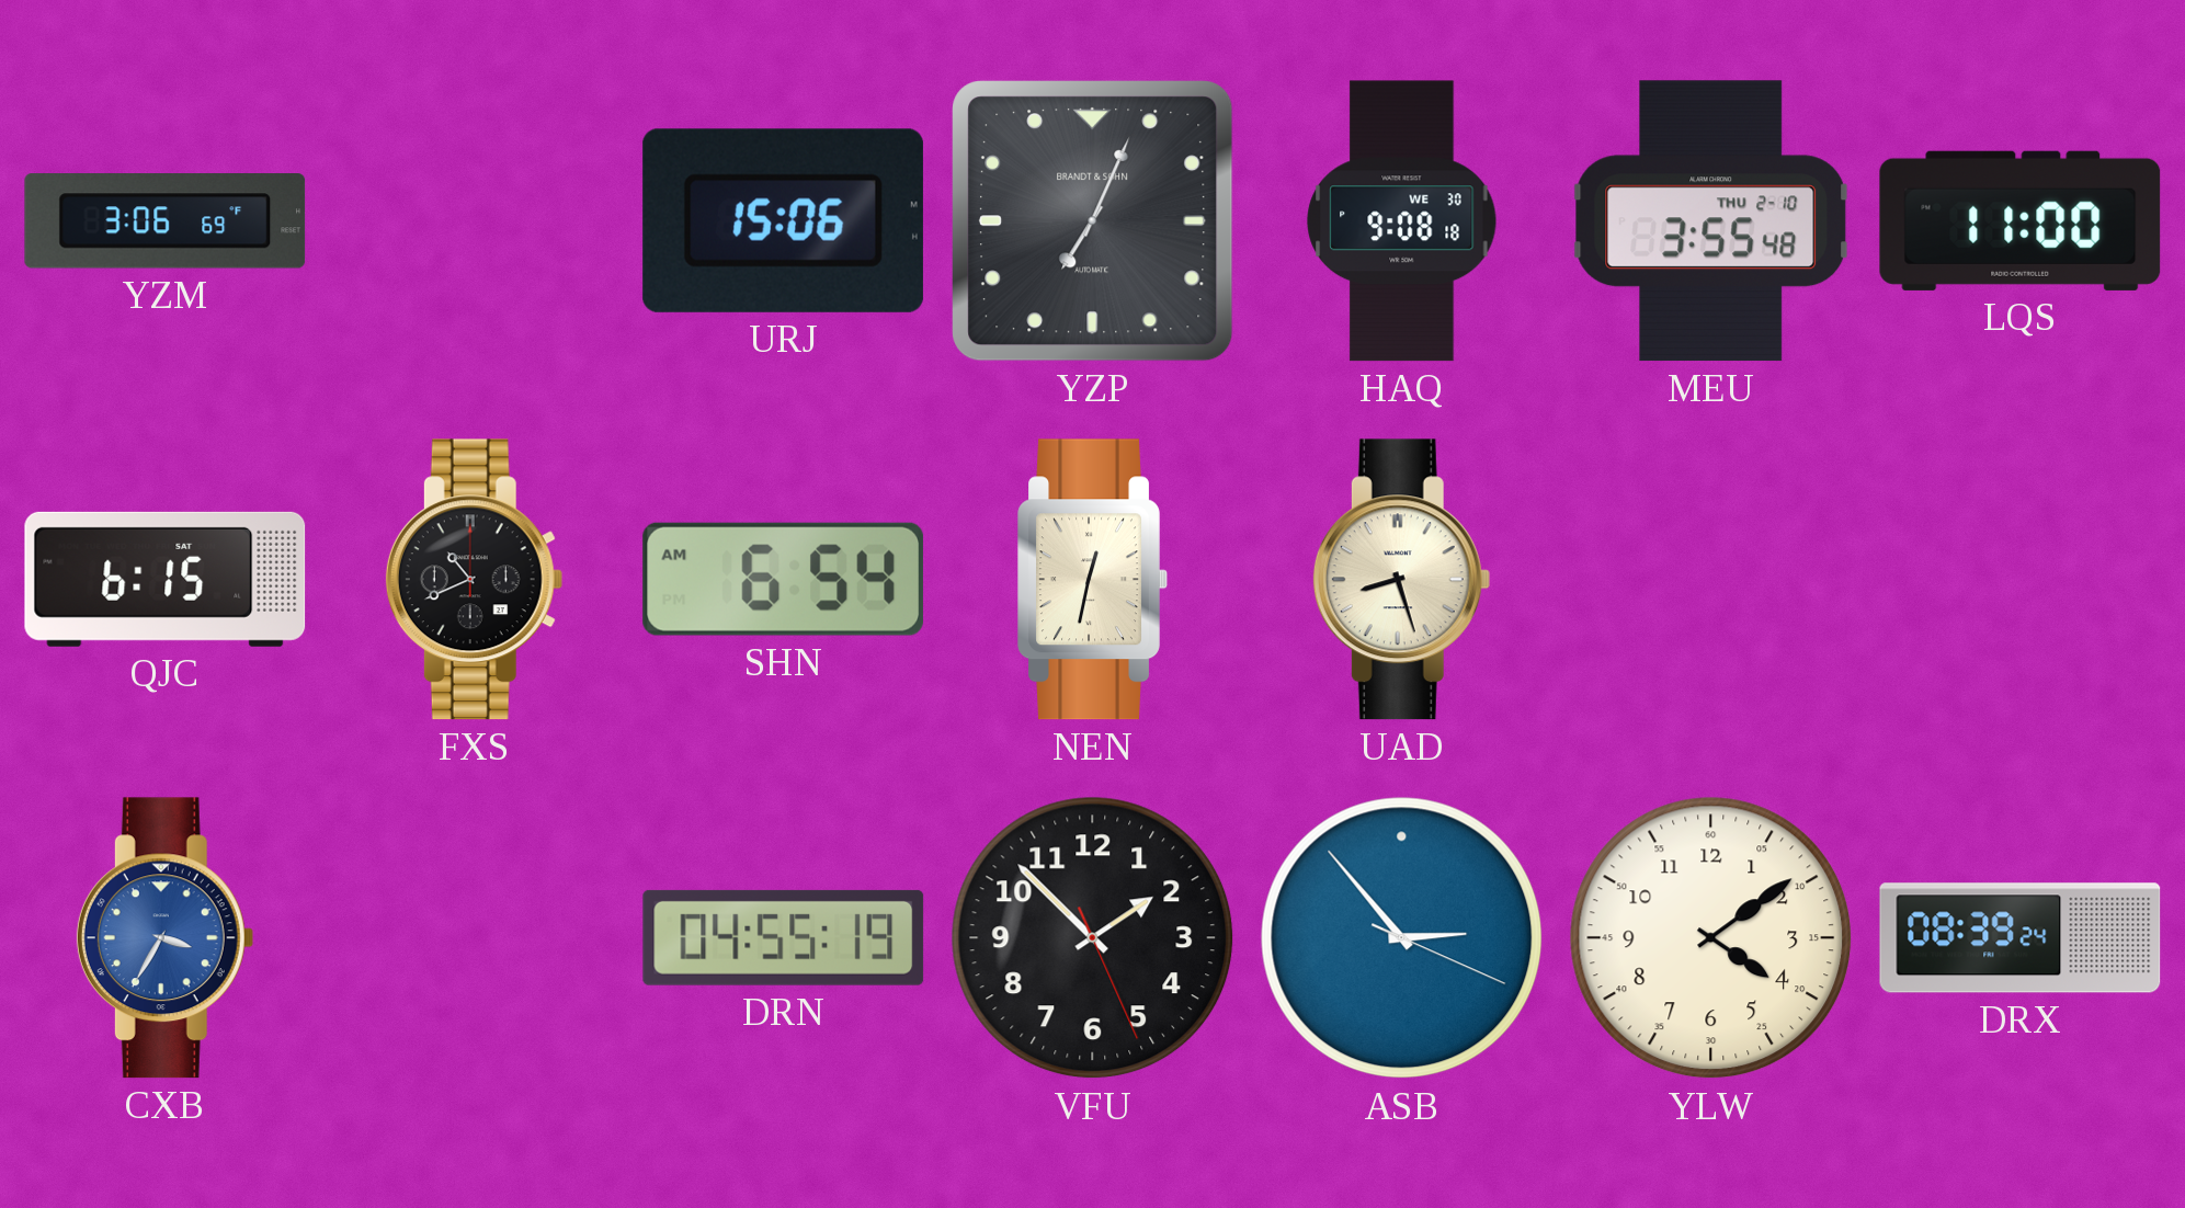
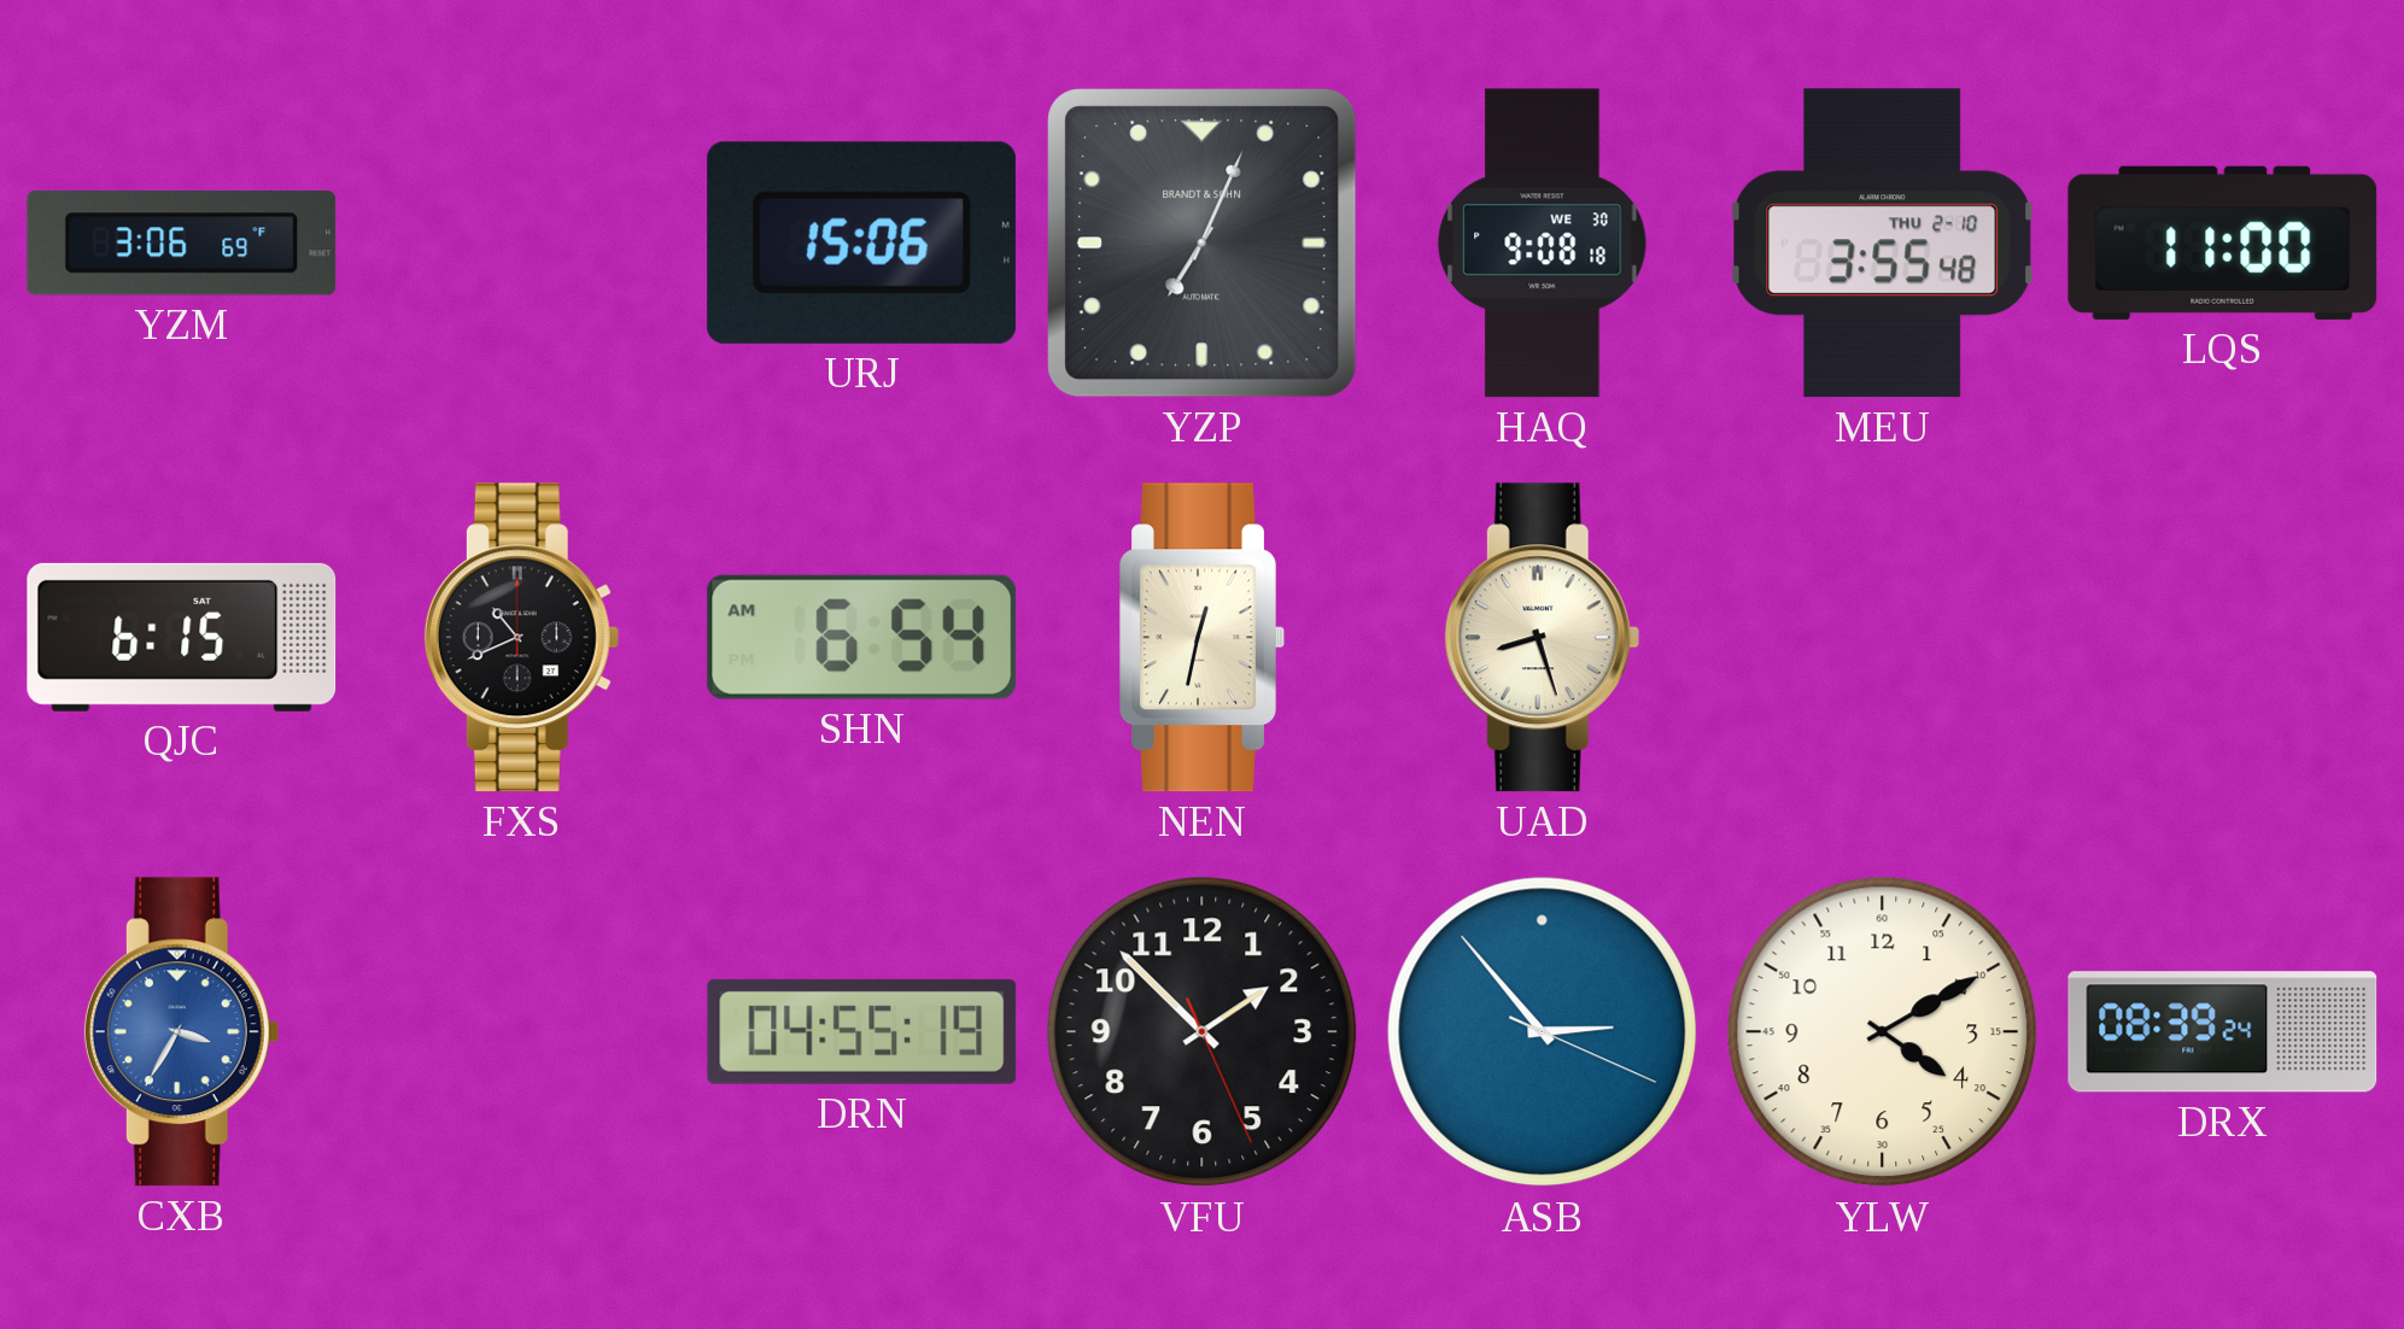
YLW: 4:09 -> 4:10
